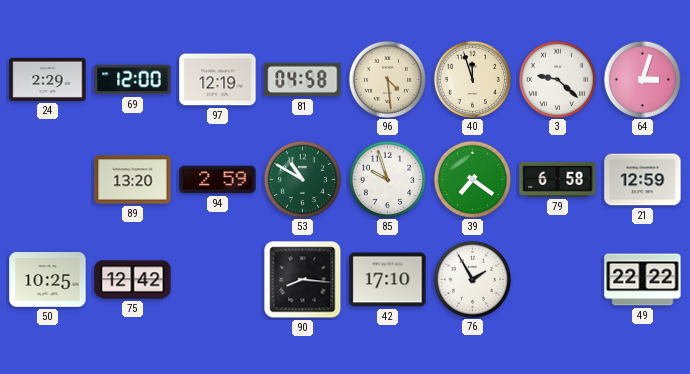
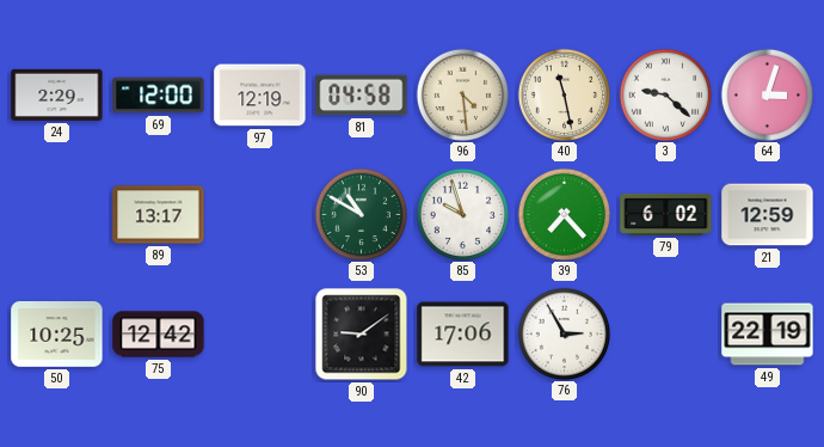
40: 11:57 -> 11:28
89: 13:20 -> 13:17
94: 2:59 -> none
39: 7:21 -> 7:23
79: 6:58 -> 6:02
90: 8:16 -> 9:09
42: 17:10 -> 17:06
76: 1:55 -> 2:55
49: 22:22 -> 22:19
